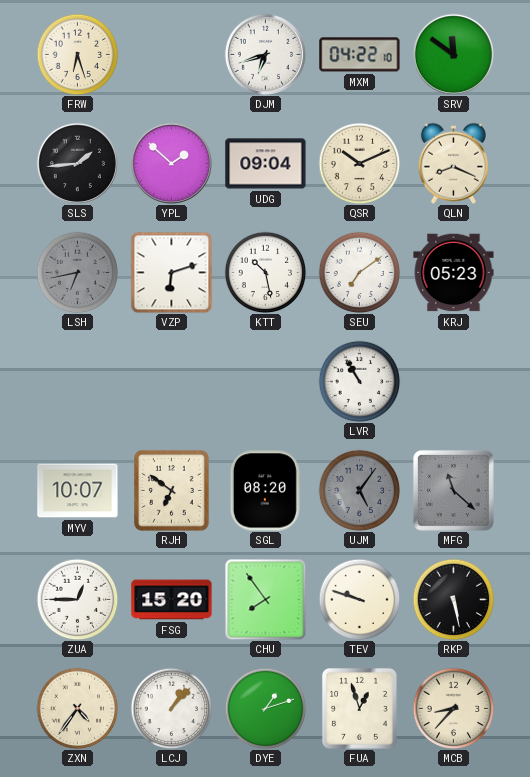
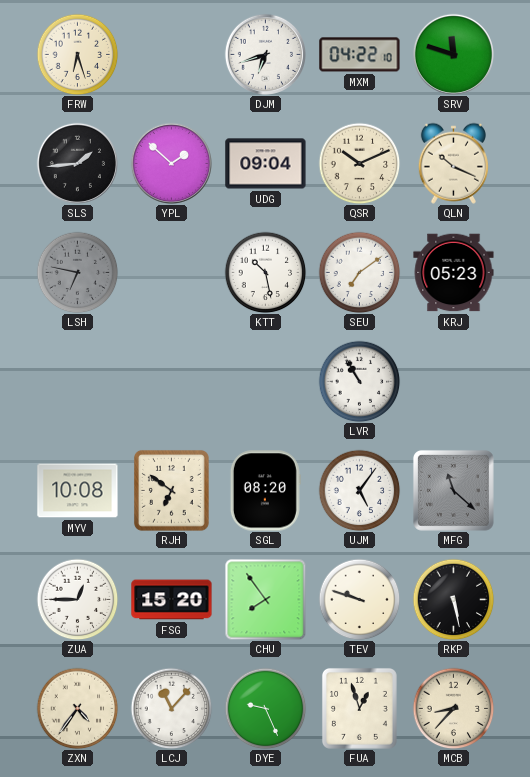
SRV: 11:51 -> 11:48
QLN: 8:19 -> 10:19
LSH: 6:43 -> 6:47
VZP: 6:12 -> none
MYV: 10:07 -> 10:08
UJM dial: grey -> white
LCJ: 1:07 -> 11:07
DYE: 1:12 -> 9:26
